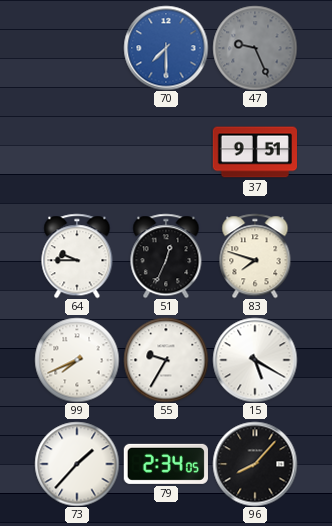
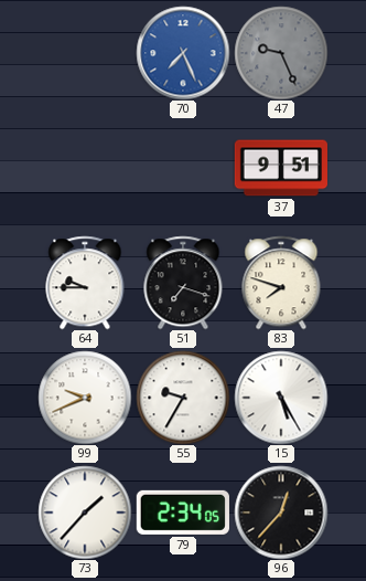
70: 7:30 -> 7:26
51: 12:34 -> 7:18
99: 7:41 -> 9:41
15: 5:20 -> 5:25
96: 8:07 -> 12:37
